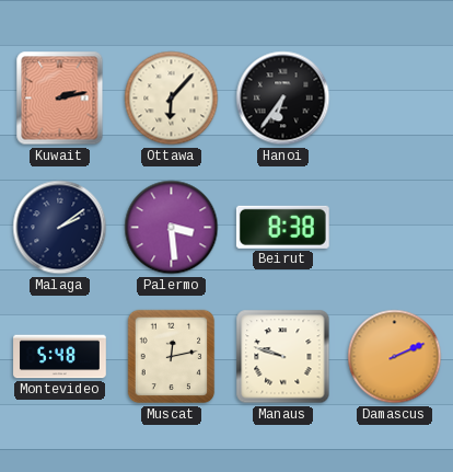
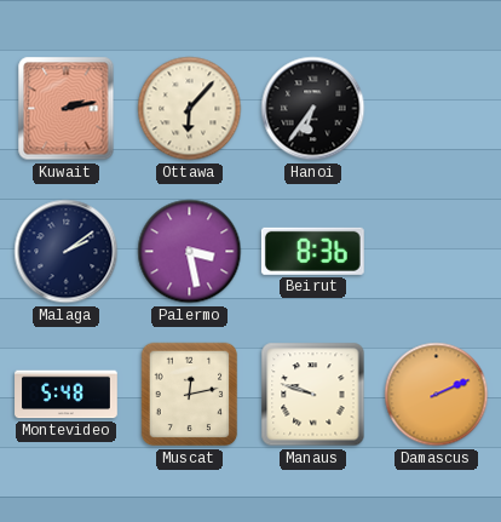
Palermo: 3:29 -> 3:28
Beirut: 8:38 -> 8:36
